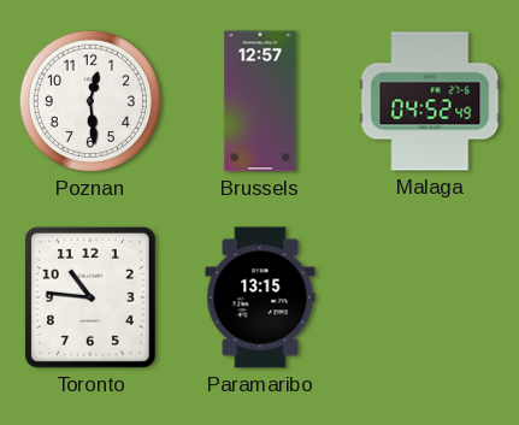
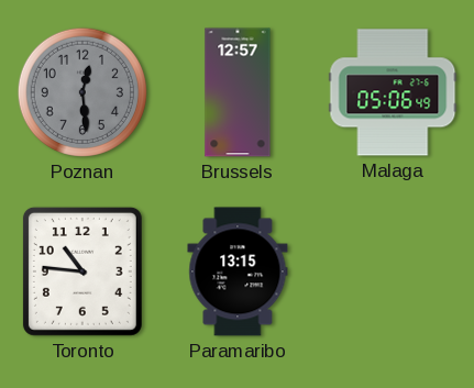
Poznan dial: white -> grey
Malaga: 04:52 -> 05:06
